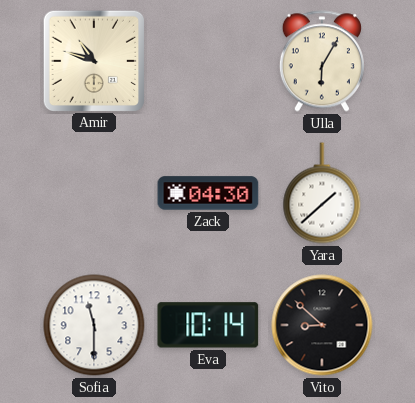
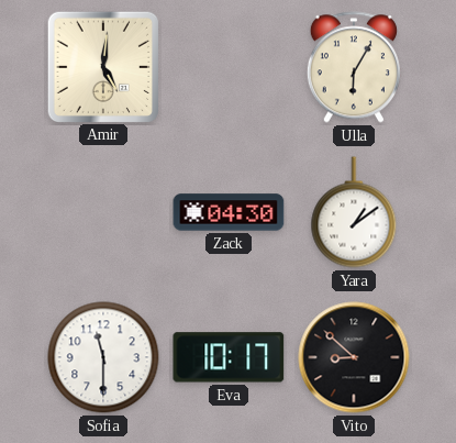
Amir: 10:48 -> 5:01
Yara: 1:38 -> 1:09
Eva: 10:14 -> 10:17
